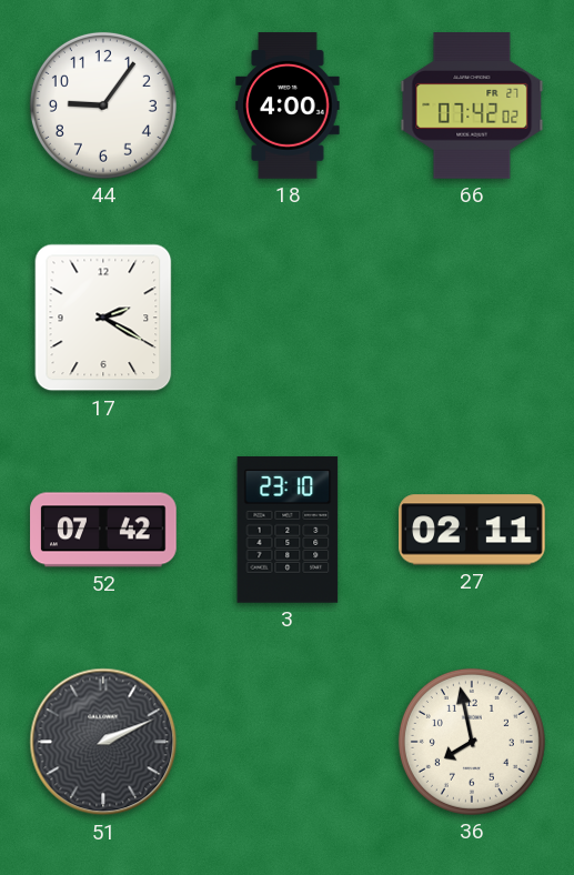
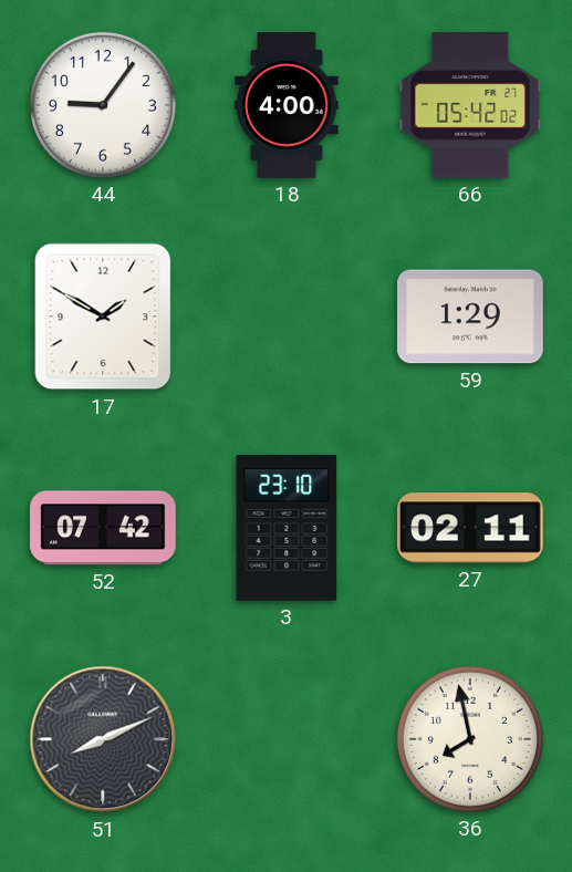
66: 07:42 -> 05:42
17: 2:20 -> 1:50
59: none -> 1:29
51: 2:11 -> 8:11
